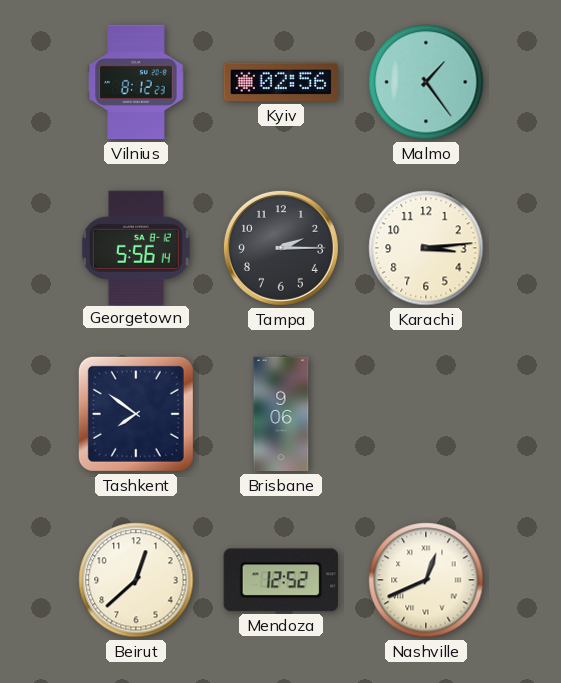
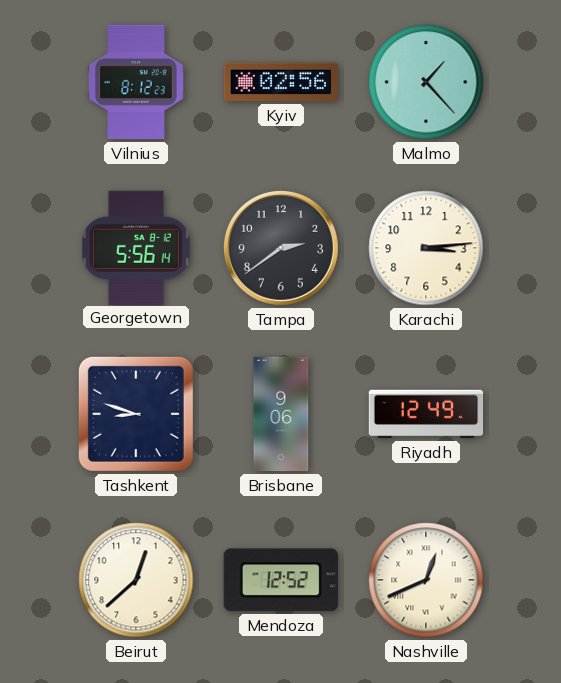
Malmo: 1:24 -> 1:23
Tampa: 2:15 -> 2:39
Tashkent: 7:51 -> 8:48
Riyadh: none -> 12:49
